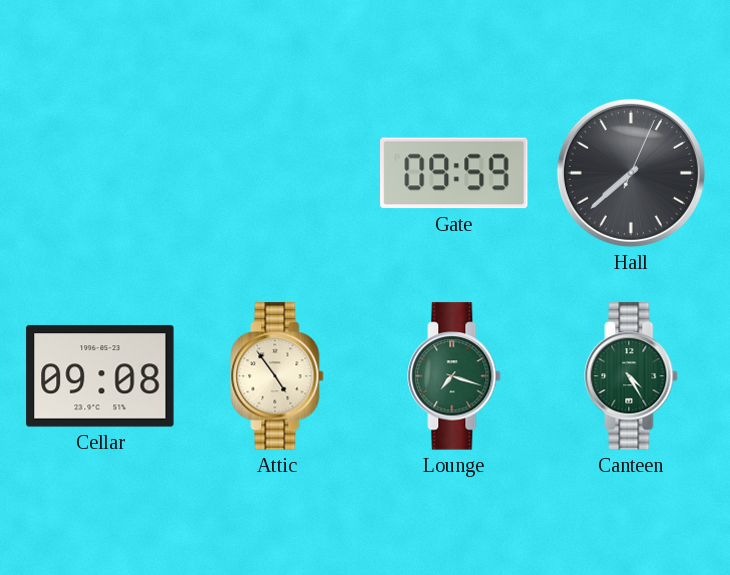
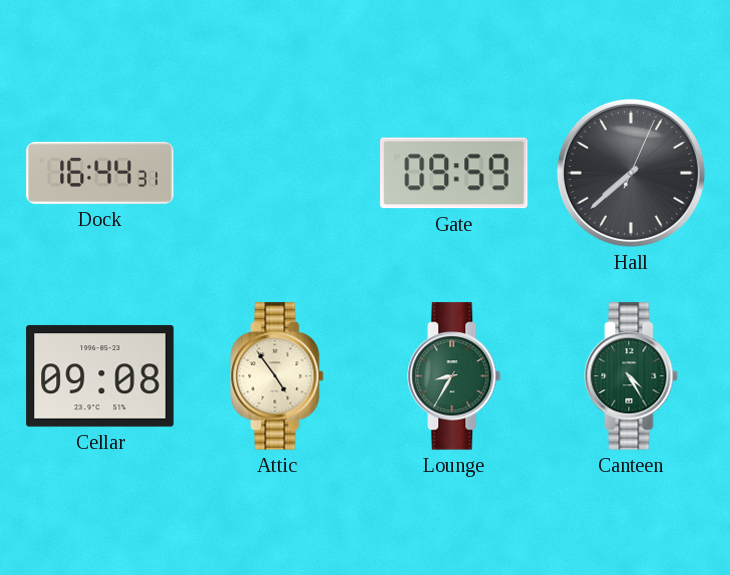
Dock: none -> 16:44
Lounge: 7:18 -> 8:35
